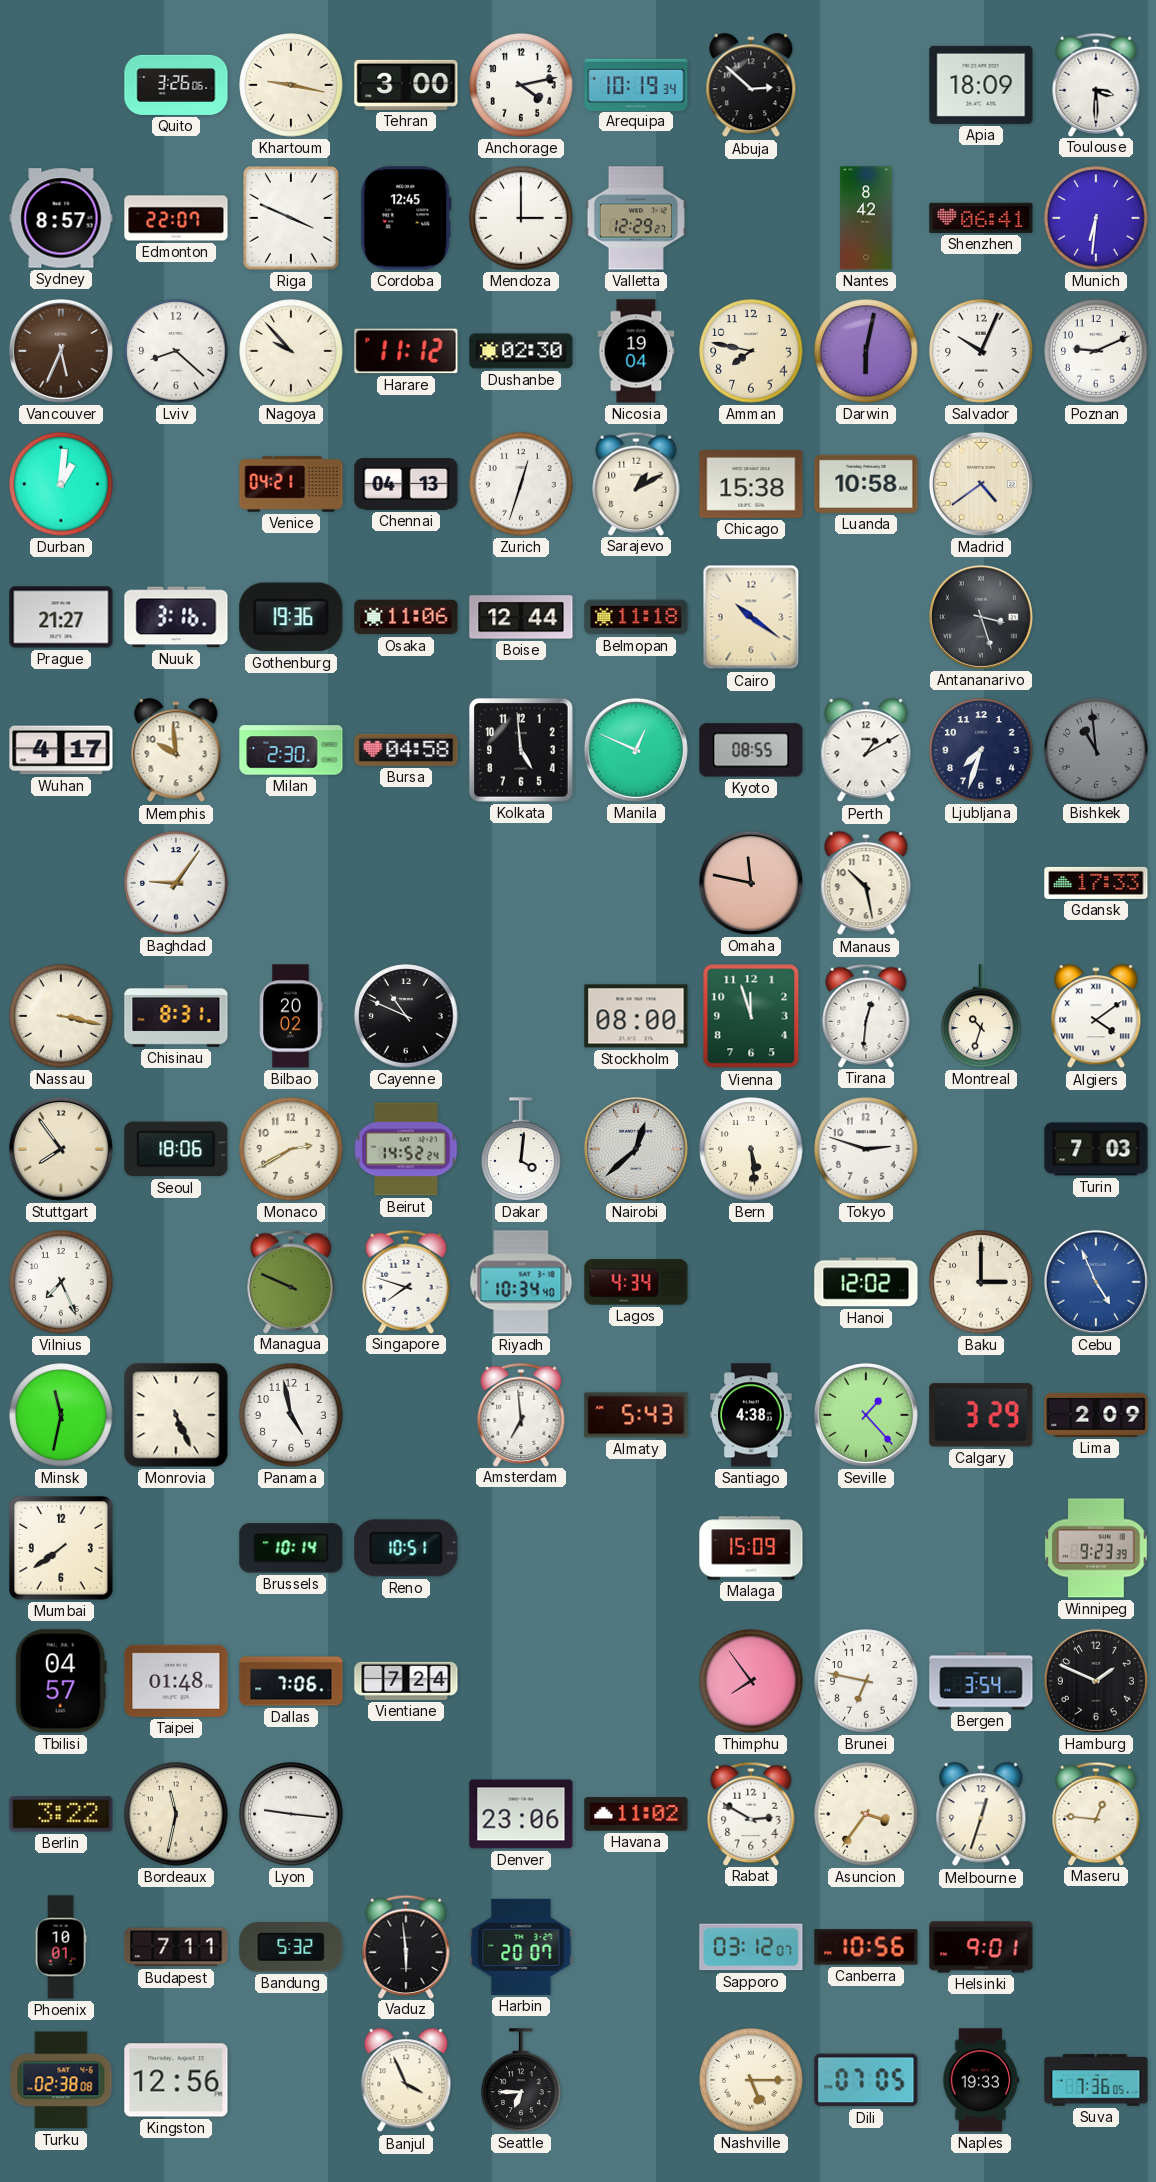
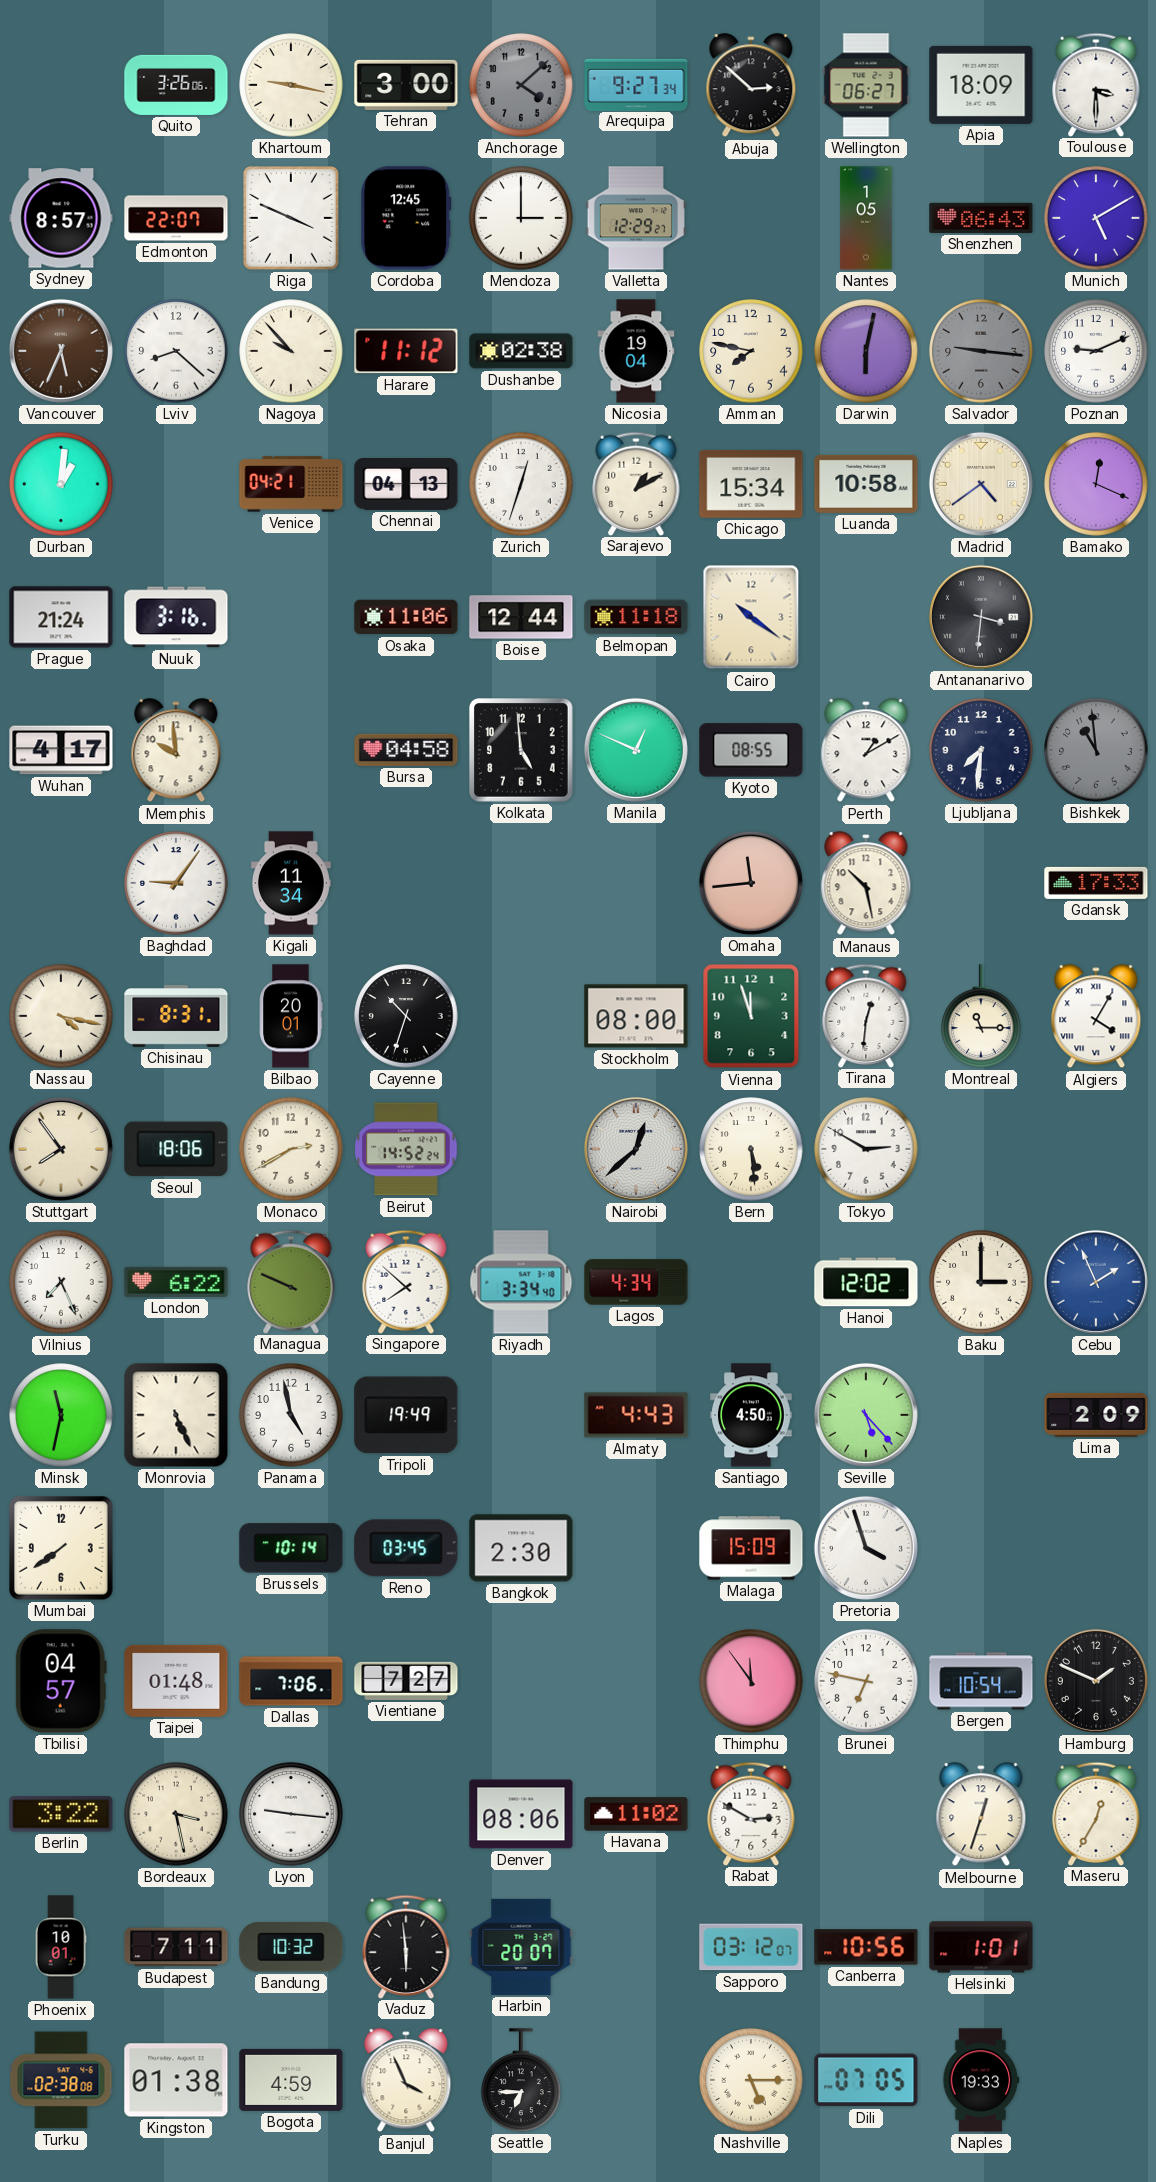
Anchorage: 4:13 -> 4:08
Anchorage dial: white -> grey
Arequipa: 10:19 -> 9:27
Wellington: none -> 06:27
Nantes: 8:42 -> 1:05
Shenzhen: 06:41 -> 06:43
Munich: 6:31 -> 5:10
Dushanbe: 02:30 -> 02:38
Salvador: 10:04 -> 9:16
Salvador dial: white -> grey
Chicago: 15:38 -> 15:34
Bamako: none -> 12:19
Prague: 21:27 -> 21:24
Gothenburg: 19:36 -> none
Antananarivo: 3:27 -> 3:31
Milan: 2:30 -> none
Ljubljana: 7:33 -> 7:31
Kigali: none -> 11:34
Omaha: 11:47 -> 11:44
Nassau: 3:17 -> 4:17
Bilbao: 20:02 -> 20:01
Cayenne: 10:49 -> 10:33
Montreal: 10:33 -> 11:15
Algiers: 4:09 -> 4:05
Dakar: 4:01 -> none
Tokyo: 2:48 -> 2:50
Turin: 7:03 -> none
London: none -> 6:22
Singapore: 7:48 -> 7:52
Riyadh: 10:34 -> 3:34
Cebu: 4:56 -> 1:56
Tripoli: none -> 19:49
Amsterdam: 6:59 -> none
Almaty: 5:43 -> 4:43
Santiago: 4:38 -> 4:50
Seville: 1:23 -> 5:23
Calgary: 3:29 -> none
Reno: 10:51 -> 03:45
Bangkok: none -> 2:30
Pretoria: none -> 3:57
Winnipeg: 9:23 -> none
Vientiane: 7:24 -> 7:27
Thimphu: 7:54 -> 11:54
Bergen: 3:54 -> 10:54
Bordeaux: 11:32 -> 3:28
Denver: 23:06 -> 08:06
Asuncion: 3:36 -> none
Maseru: 12:46 -> 12:35
Bandung: 5:32 -> 10:32
Helsinki: 9:01 -> 1:01
Kingston: 12:56 -> 01:38
Bogota: none -> 4:59
Suva: 7:36 -> none
